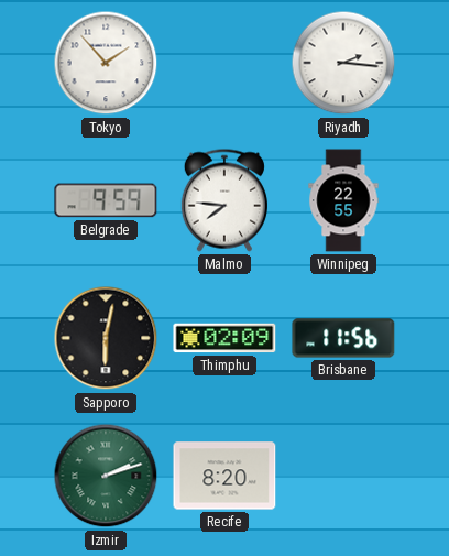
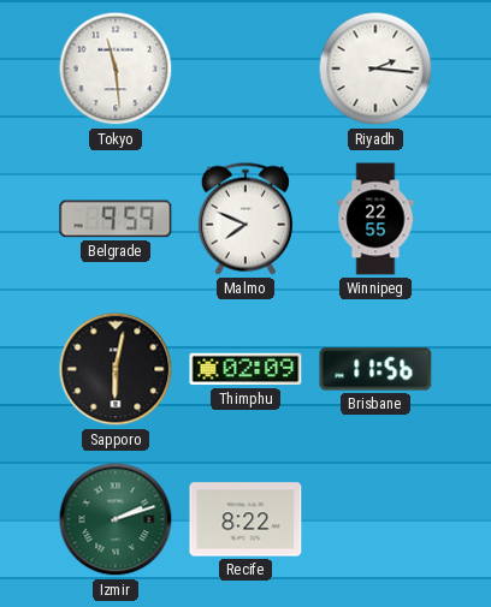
Tokyo: 1:53 -> 11:29
Malmo: 7:46 -> 7:49
Recife: 8:20 -> 8:22
